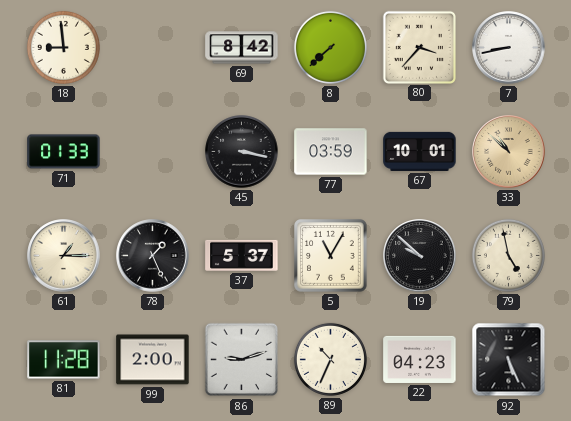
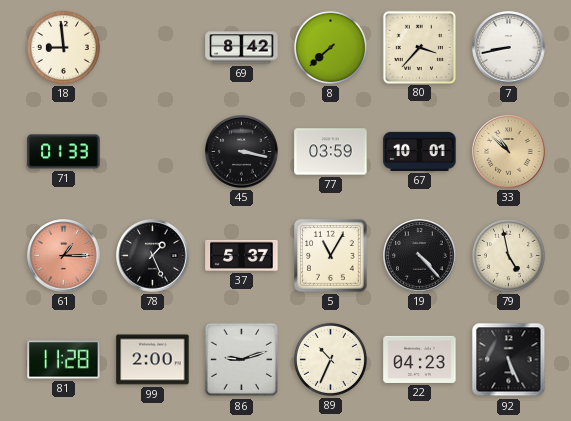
61 dial: cream -> salmon
19: 9:52 -> 4:23
